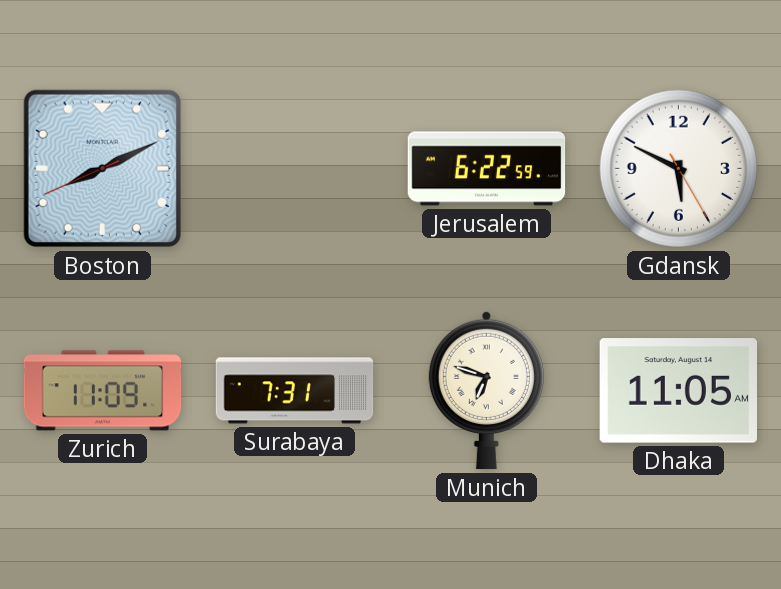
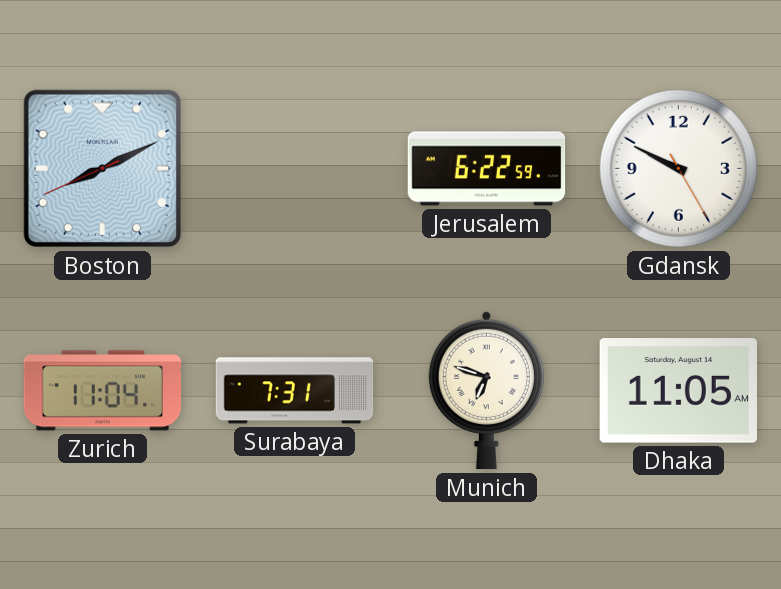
Gdansk: 5:49 -> 9:49
Zurich: 11:09 -> 11:04
